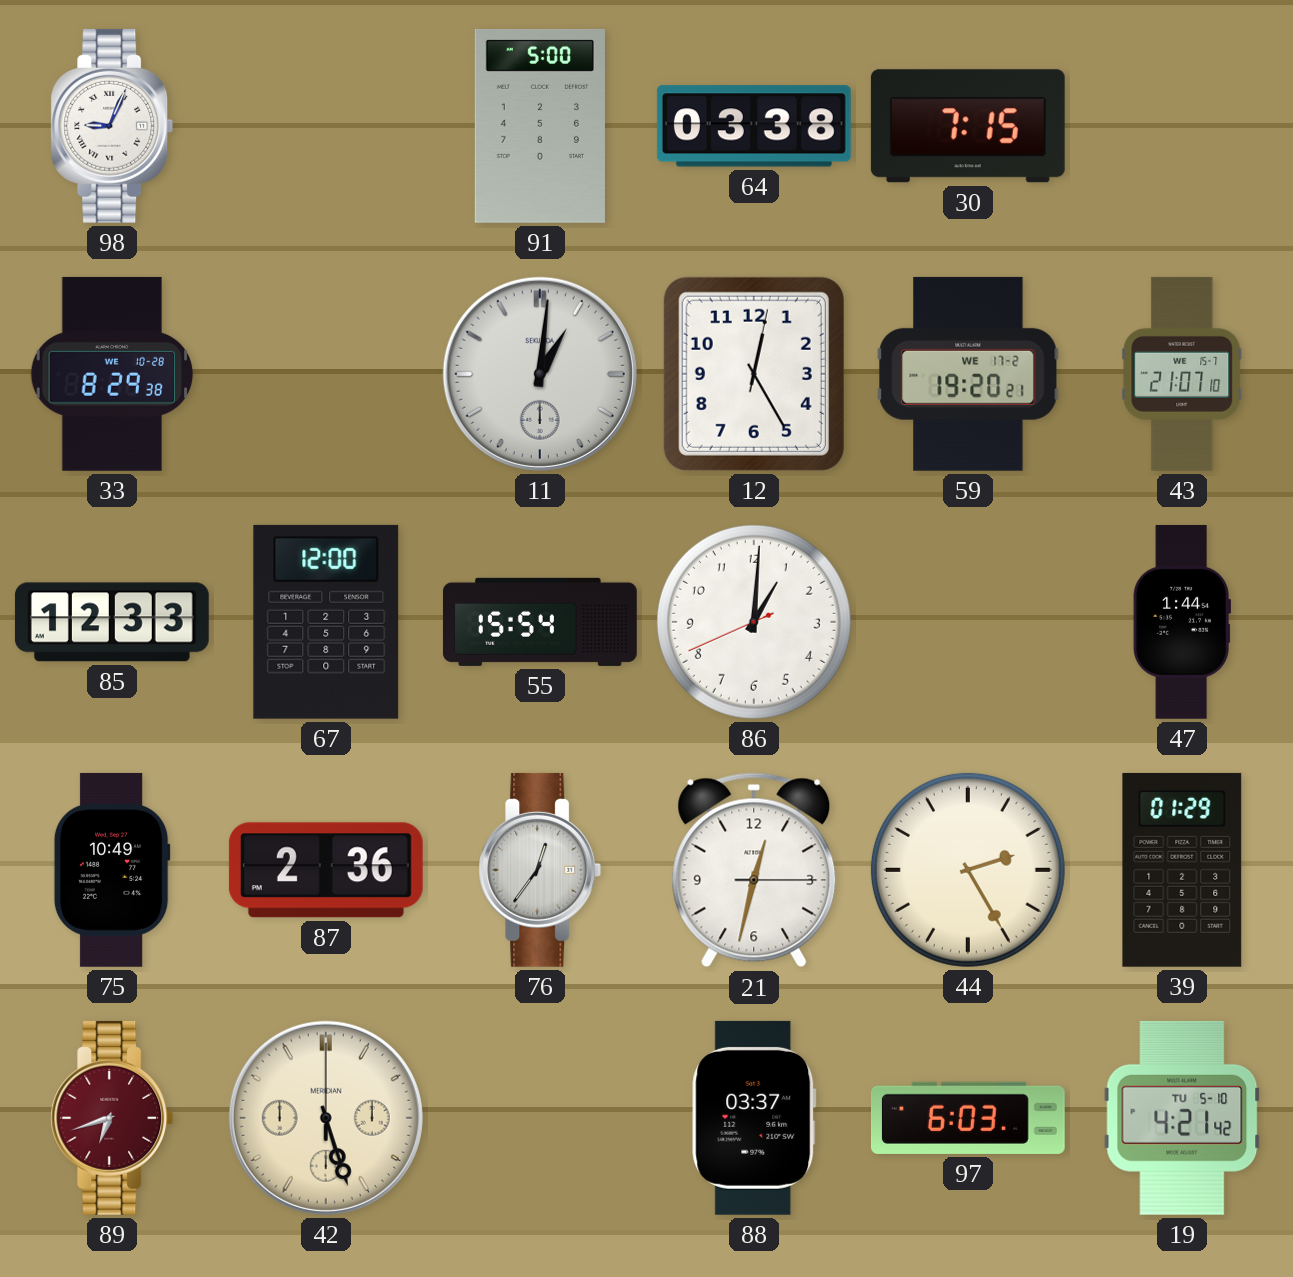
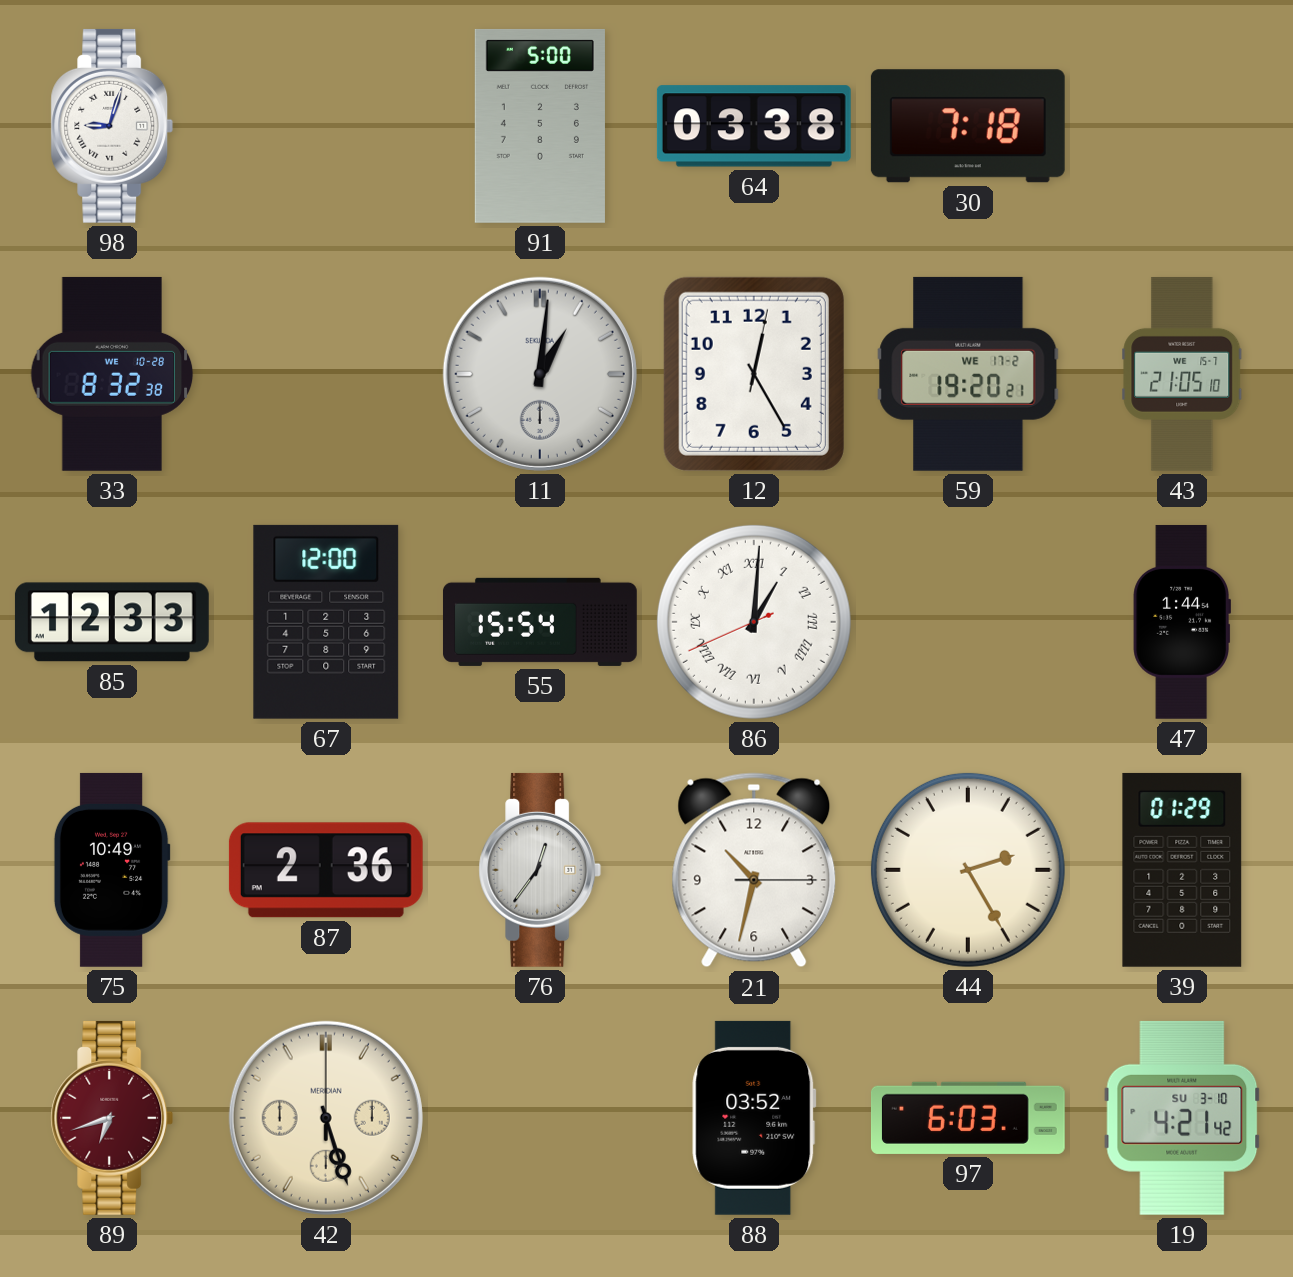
98: 9:04 -> 9:03
30: 7:15 -> 7:18
33: 8:29 -> 8:32
43: 21:07 -> 21:05
86 numerals: Arabic -> Roman
21: 12:32 -> 10:32
88: 03:37 -> 03:52
19 date: TU 5-10 -> SU 3-10
